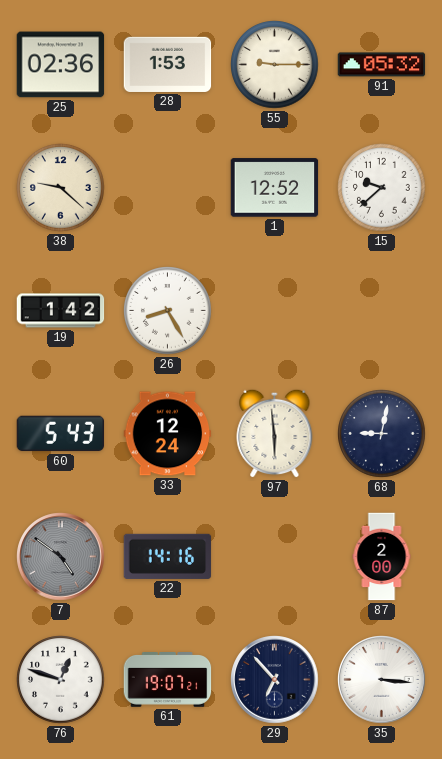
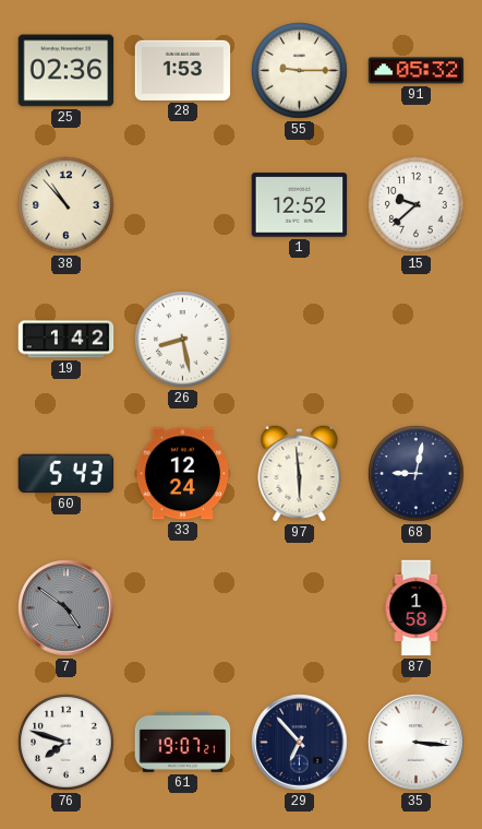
38: 9:22 -> 10:53
26: 8:25 -> 8:28
22: 14:16 -> none
87: 2:00 -> 1:58
76: 12:48 -> 7:48
